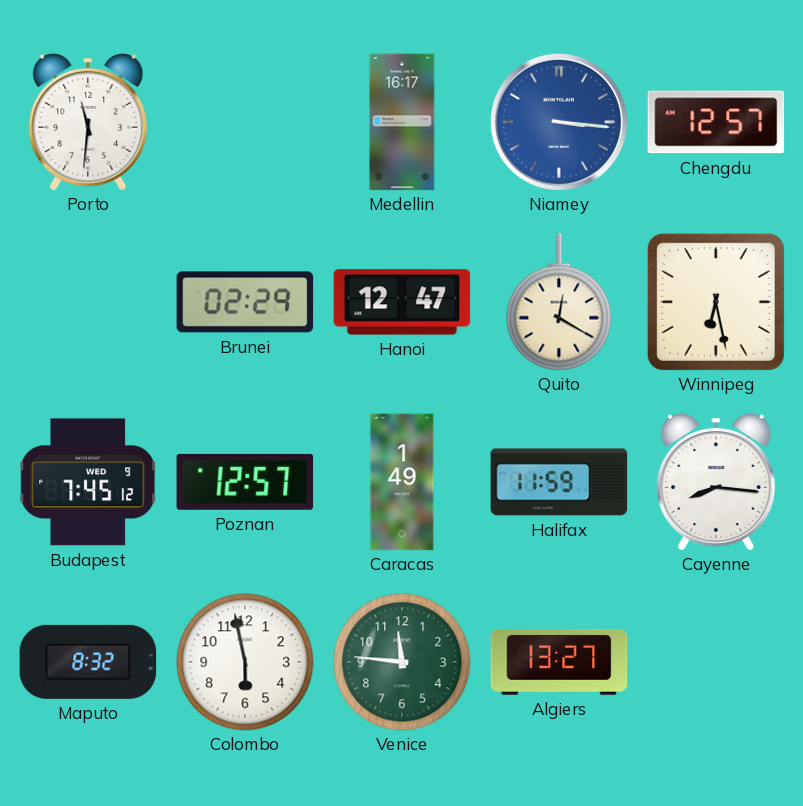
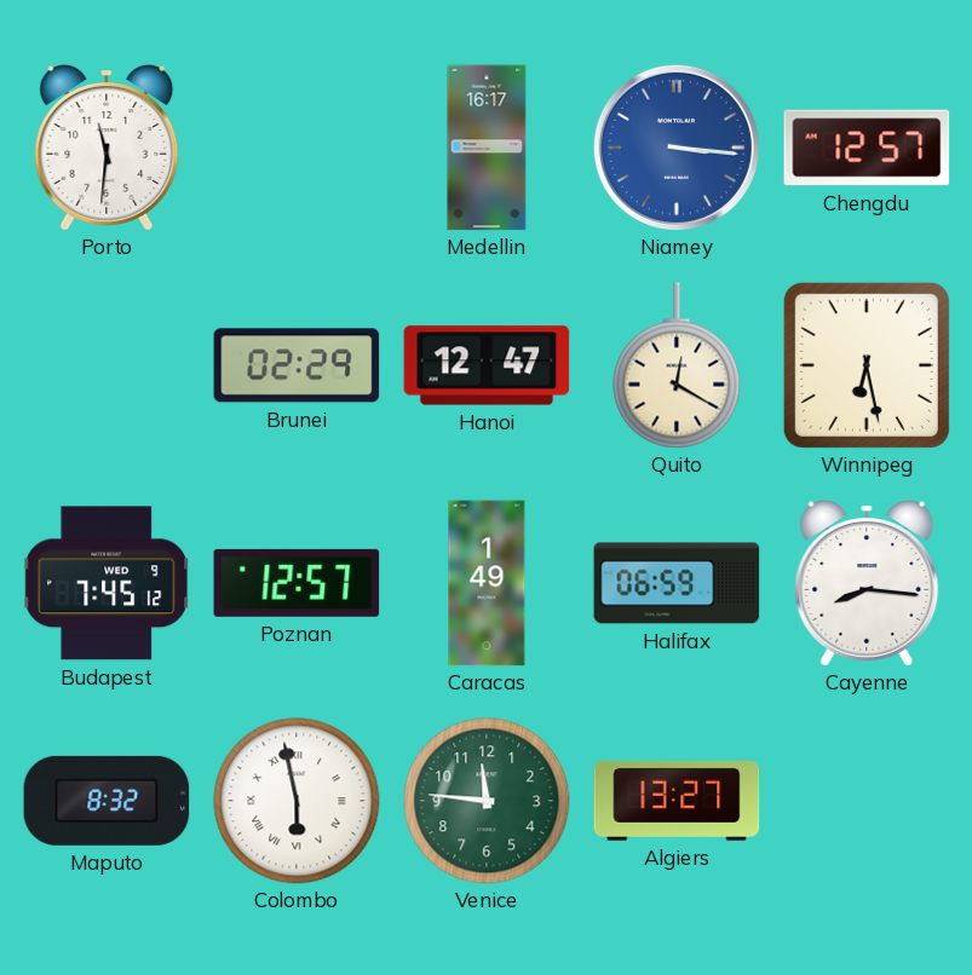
Halifax: 11:59 -> 06:59
Colombo numerals: Arabic -> Roman
